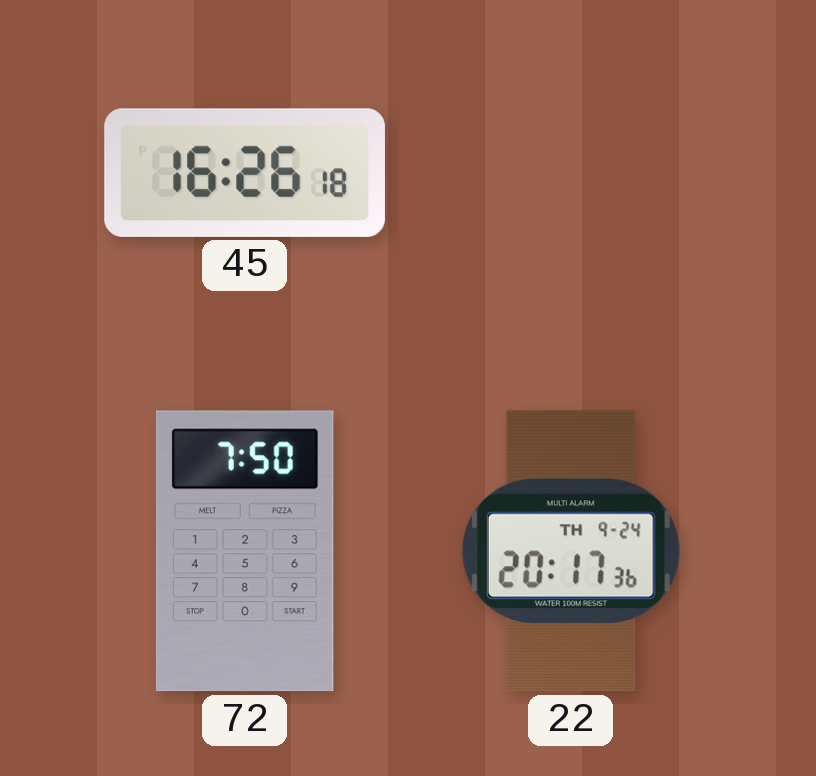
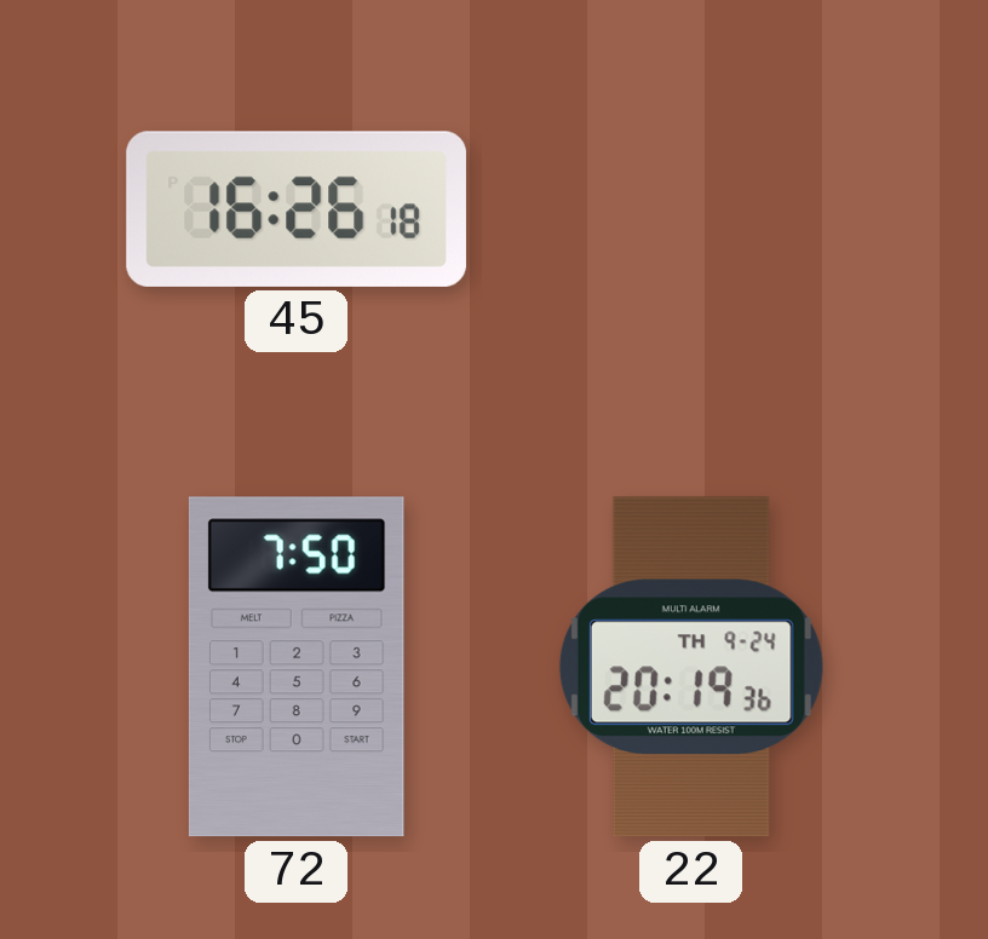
22: 20:17 -> 20:19
